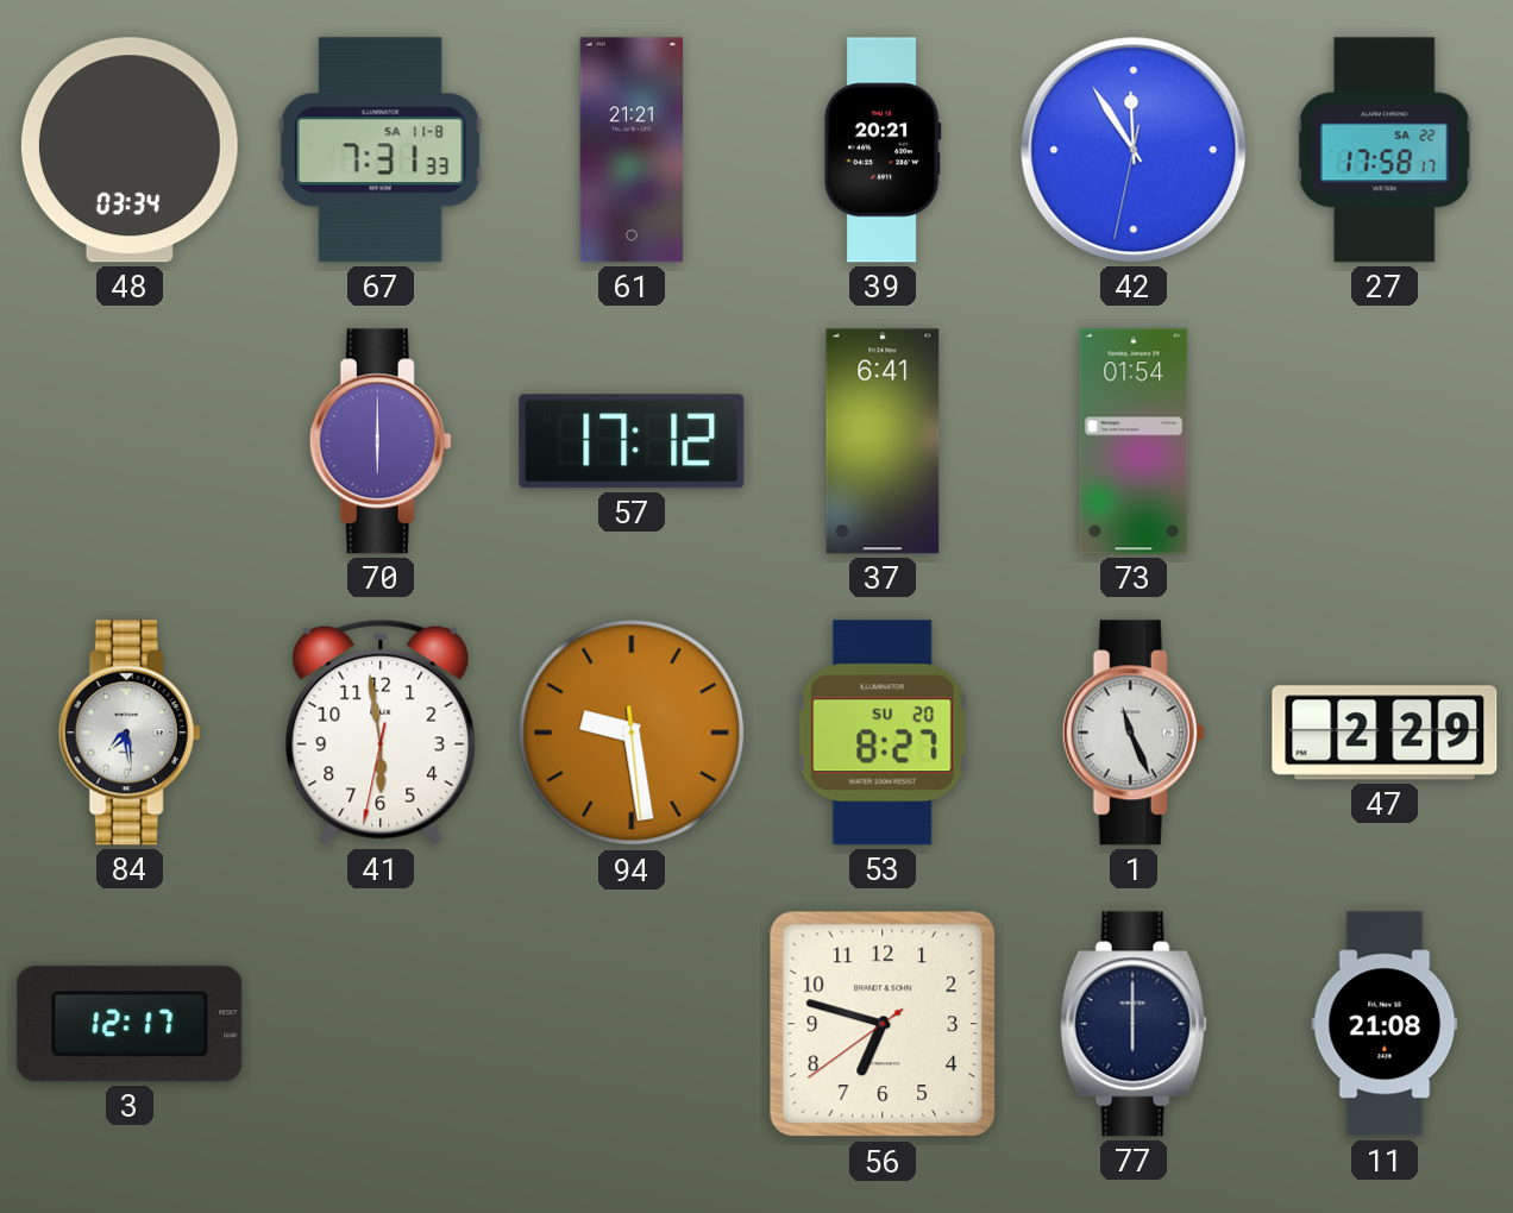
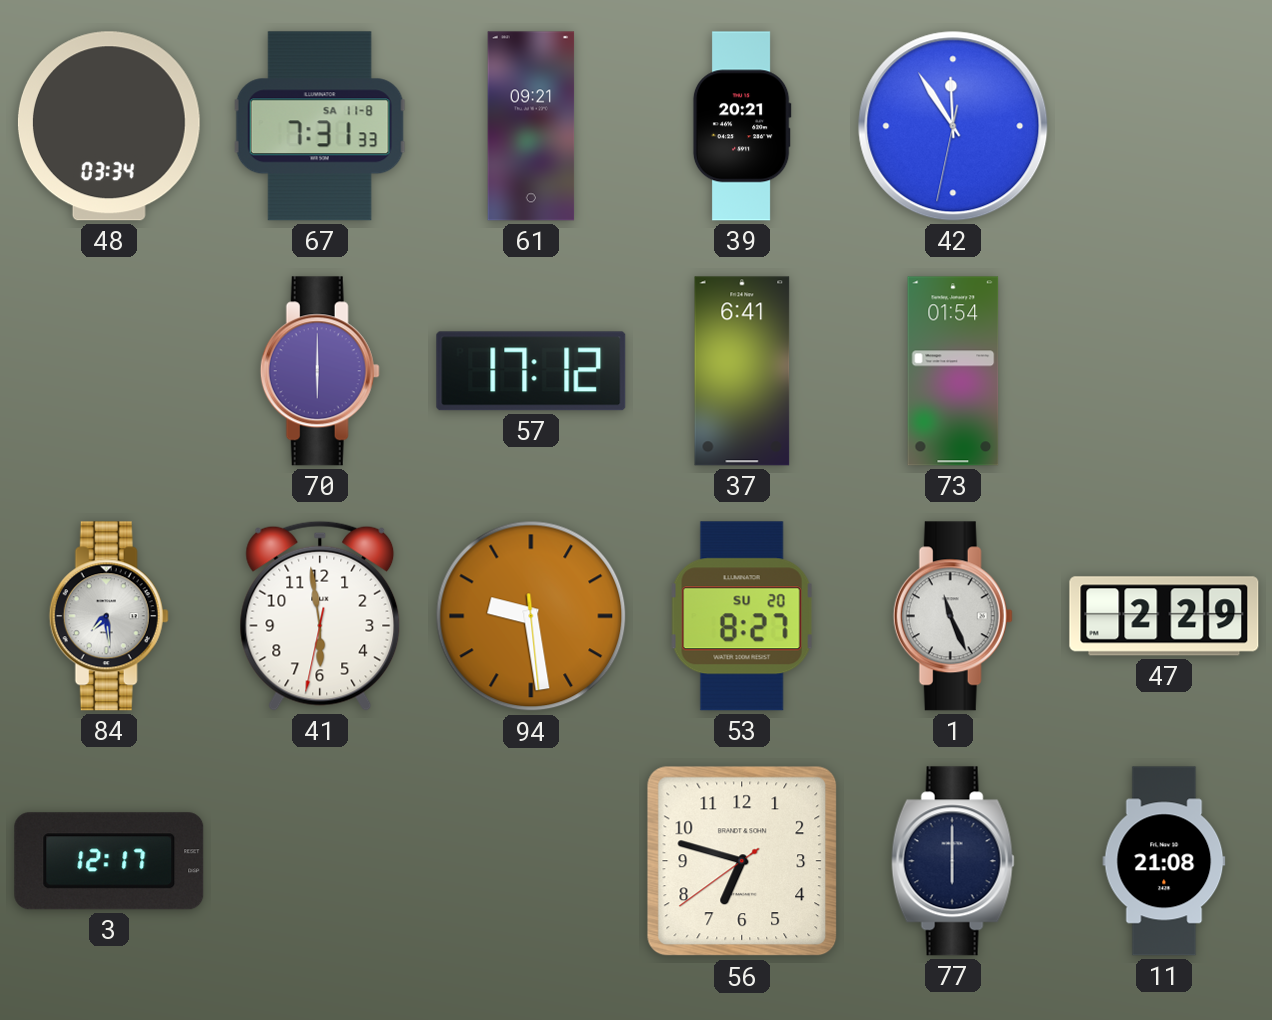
61: 21:21 -> 09:21
27: 17:58 -> none
